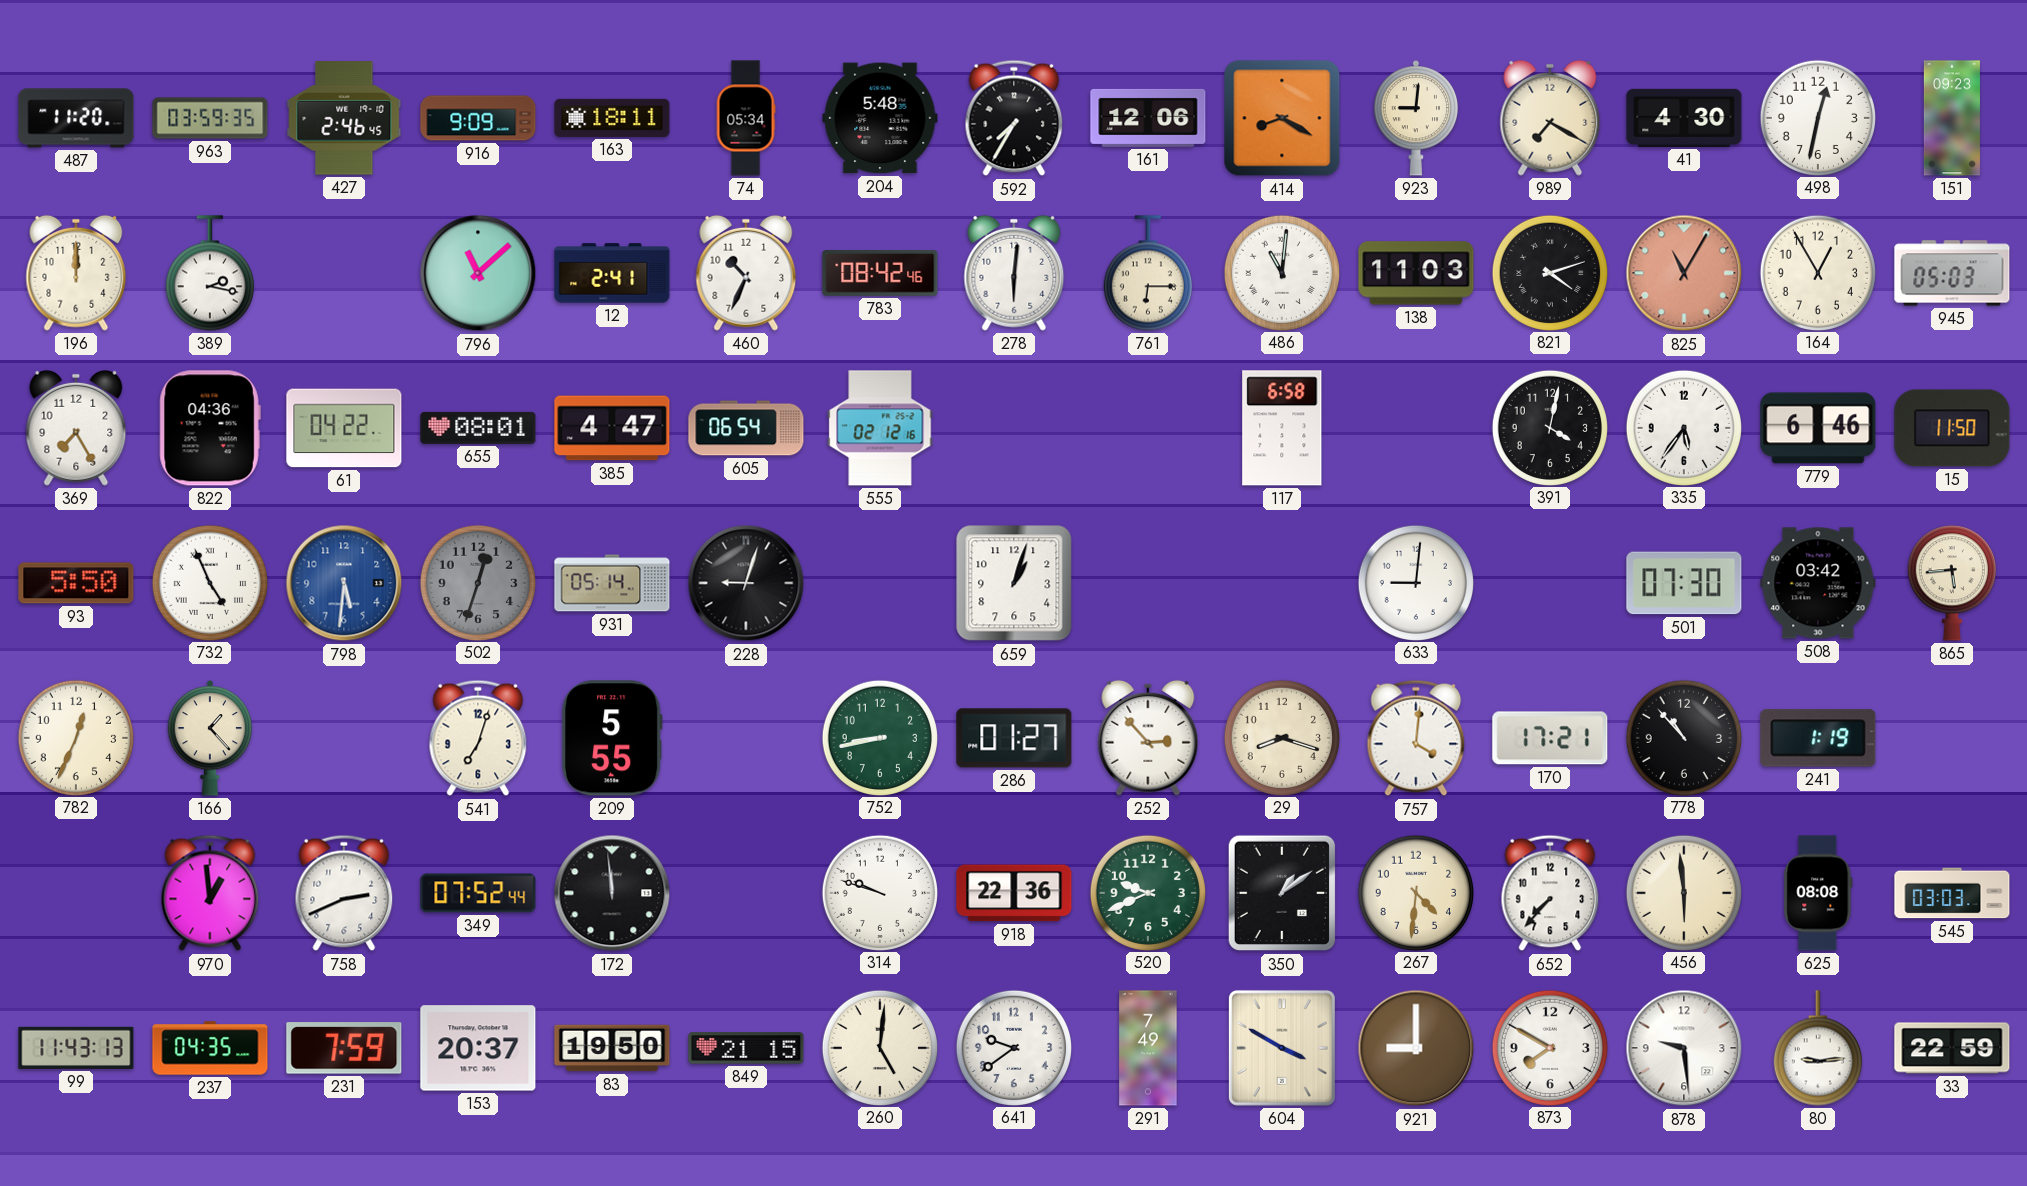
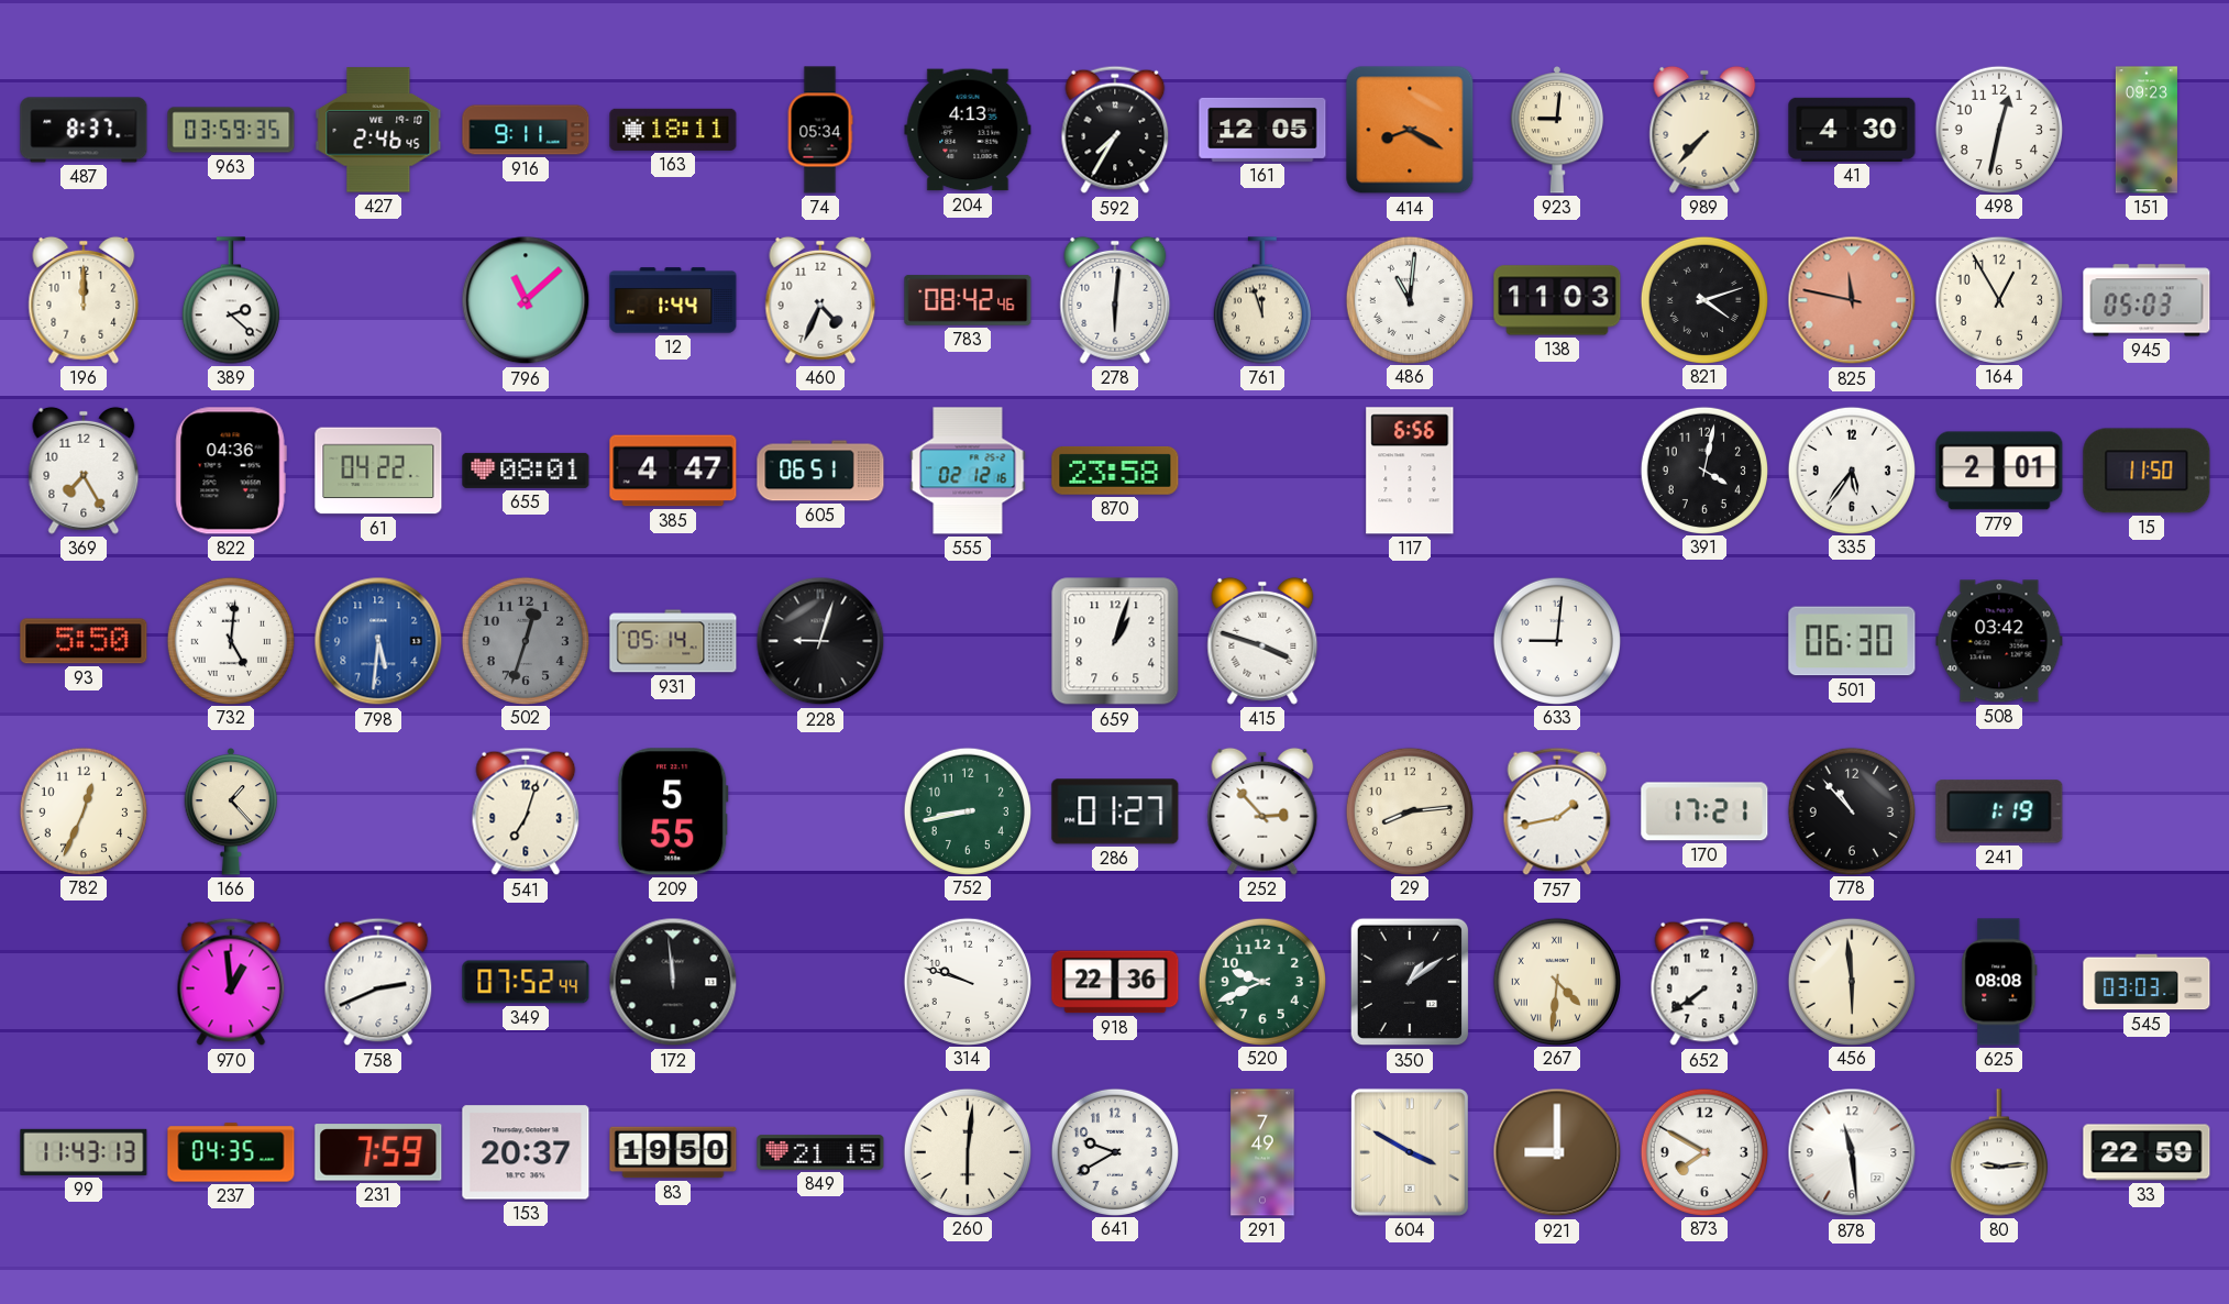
487: 11:20 -> 8:37
916: 9:09 -> 9:11
204: 5:48 -> 4:13
161: 12:06 -> 12:05
989: 7:20 -> 7:37
389: 2:17 -> 2:22
12: 2:41 -> 1:44
460: 10:34 -> 4:34
761: 6:15 -> 11:57
825: 11:05 -> 11:47
605: 06:54 -> 06:51
870: none -> 23:58
117: 6:58 -> 6:56
779: 6:46 -> 2:01
732: 4:56 -> 5:01
415: none -> 3:48
501: 07:30 -> 06:30
865: 5:44 -> none
29: 8:18 -> 8:14
757: 4:01 -> 1:43
267 numerals: Arabic -> Roman
652: 7:37 -> 7:39
260: 5:01 -> 6:01
641: 9:39 -> 9:40
878: 9:29 -> 11:29
